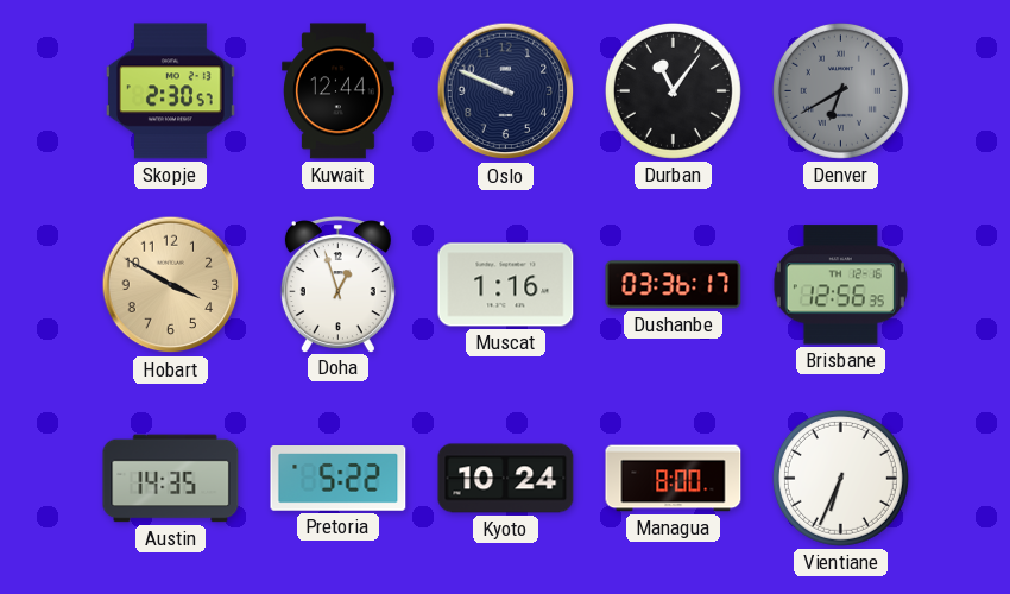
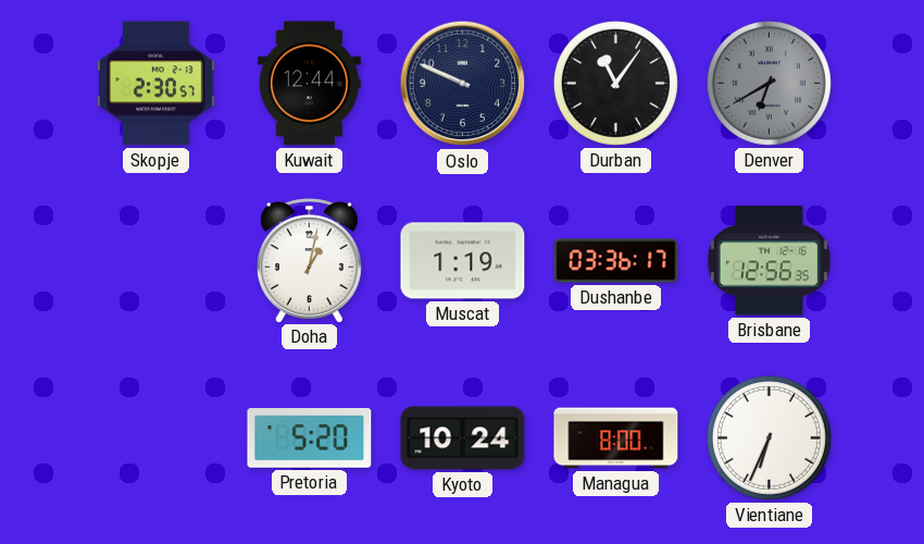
Hobart: 3:50 -> none
Doha: 12:57 -> 1:02
Muscat: 1:16 -> 1:19
Austin: 14:35 -> none
Pretoria: 5:22 -> 5:20
